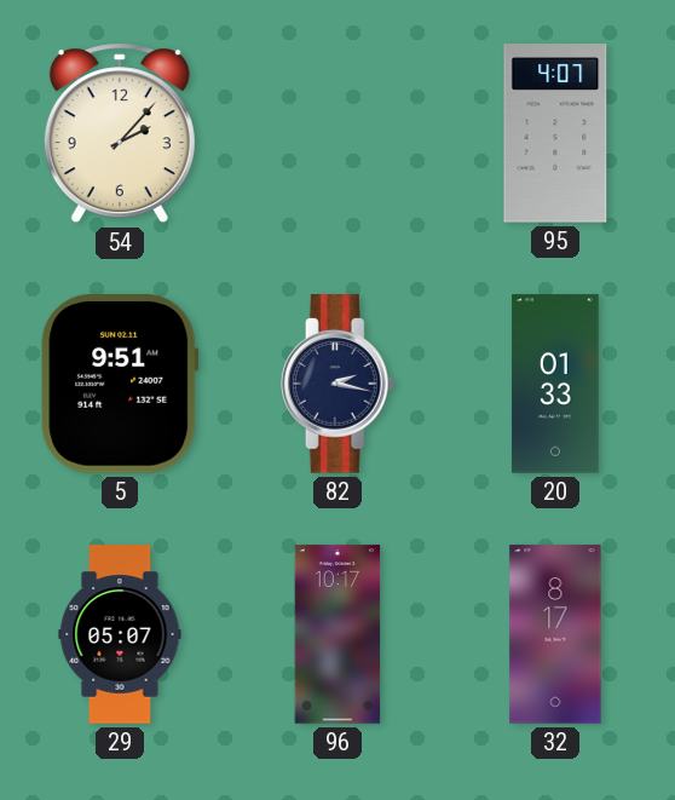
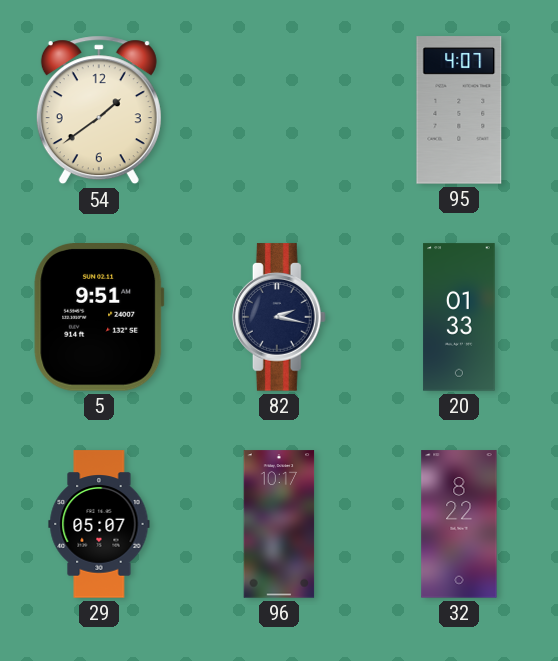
54: 2:07 -> 1:39
32: 8:17 -> 8:22
